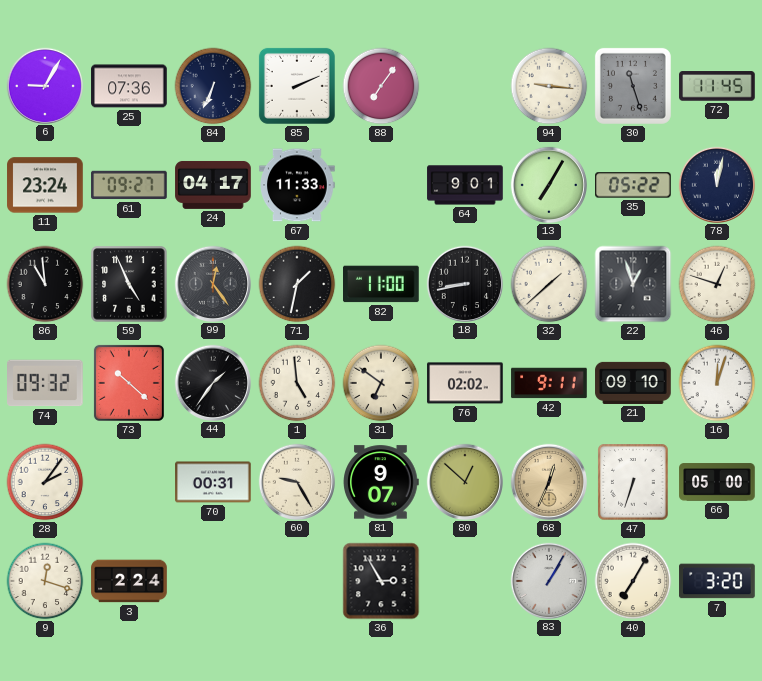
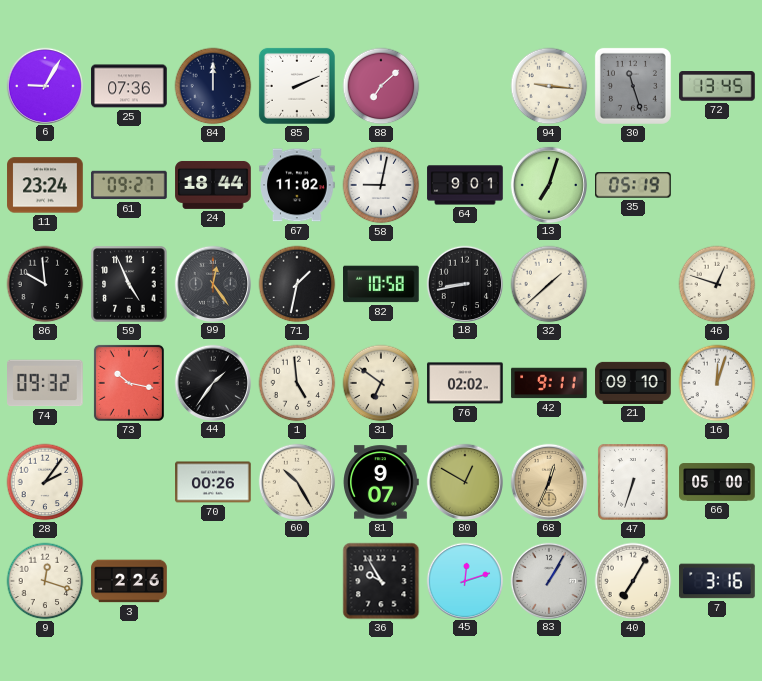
84: 6:34 -> 12:00
88: 7:06 -> 7:08
72: 11:45 -> 13:45
24: 04:17 -> 18:44
67: 11:33 -> 11:02
58: none -> 9:02
13: 7:05 -> 7:03
35: 05:22 -> 05:19
78: 12:02 -> none
86: 10:59 -> 9:59
82: 11:00 -> 10:58
22: 12:57 -> none
73: 10:22 -> 10:17
70: 00:31 -> 00:26
60: 9:25 -> 10:25
80: 12:52 -> 12:50
3: 2:24 -> 2:26
36: 2:55 -> 9:55
45: none -> 12:12
7: 3:20 -> 3:16
